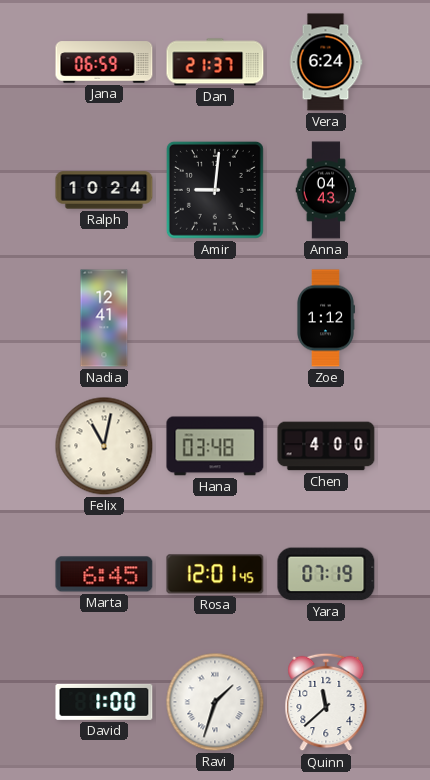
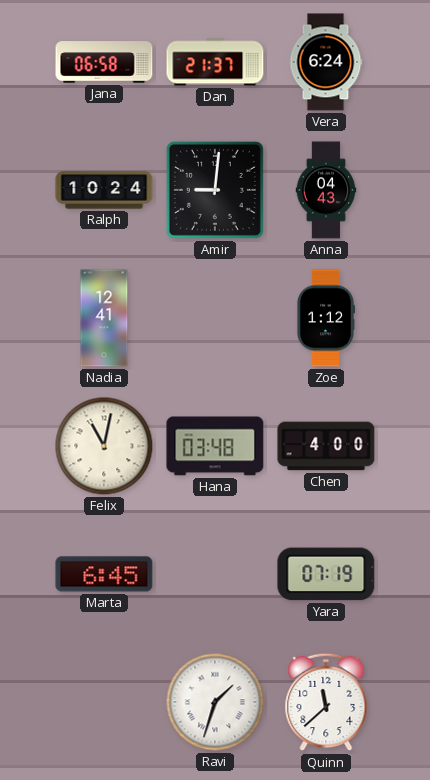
Jana: 06:59 -> 06:58
Rosa: 12:01 -> none
David: 1:00 -> none
